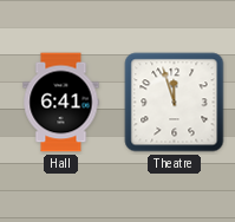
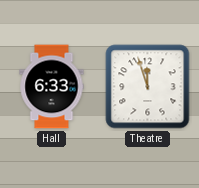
Hall: 6:41 -> 6:33
